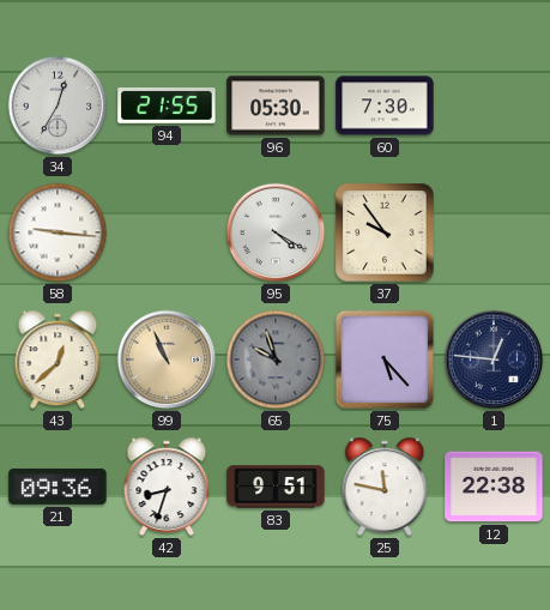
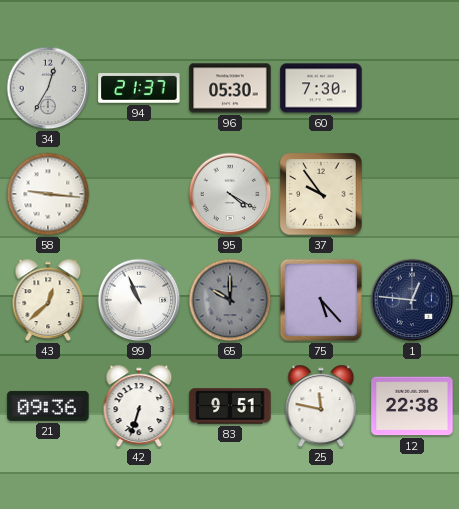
94: 21:55 -> 21:37
99 dial: champagne -> white
65: 9:57 -> 10:00
42: 8:33 -> 6:33
